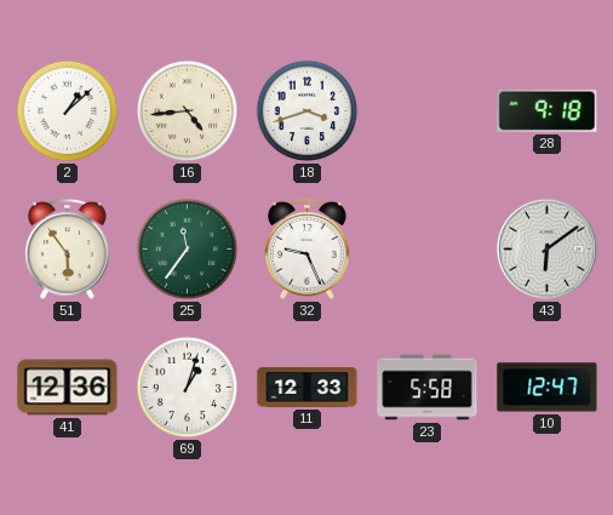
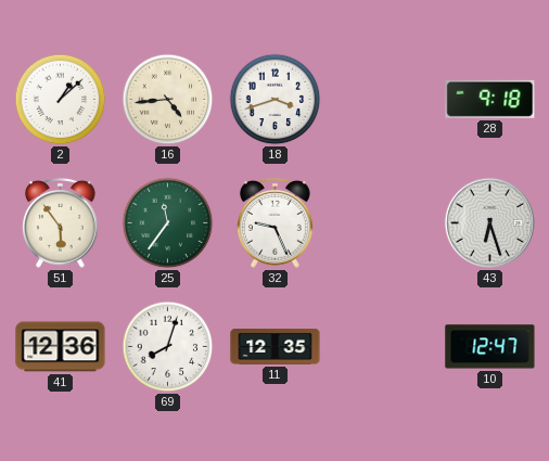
43: 6:09 -> 6:27
69: 1:03 -> 8:03
11: 12:33 -> 12:35
23: 5:58 -> none
